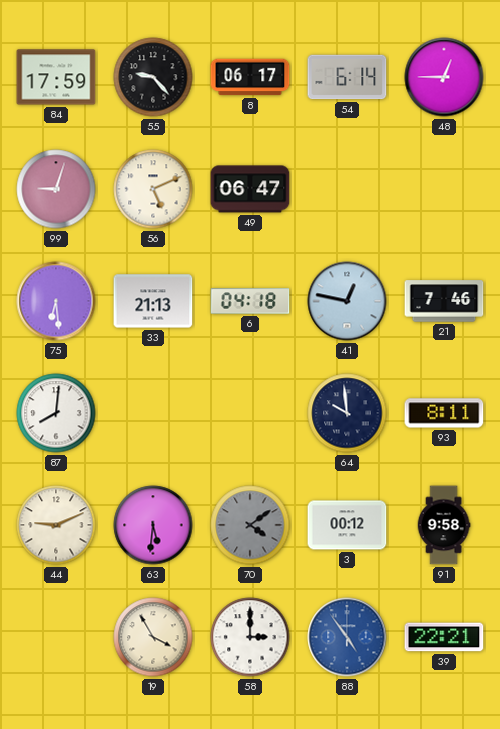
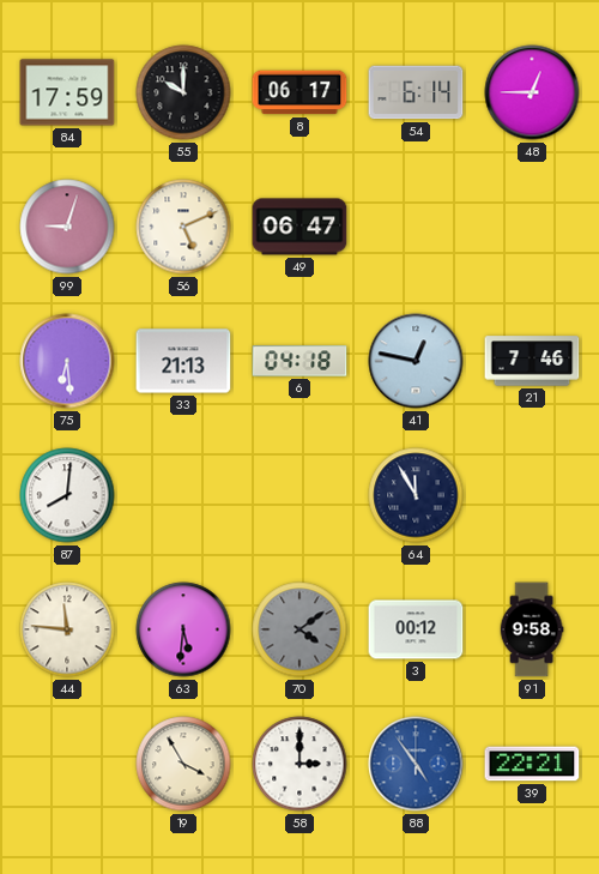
55: 9:23 -> 10:00
64: 9:59 -> 11:55
93: 8:11 -> none
44: 9:11 -> 11:46
